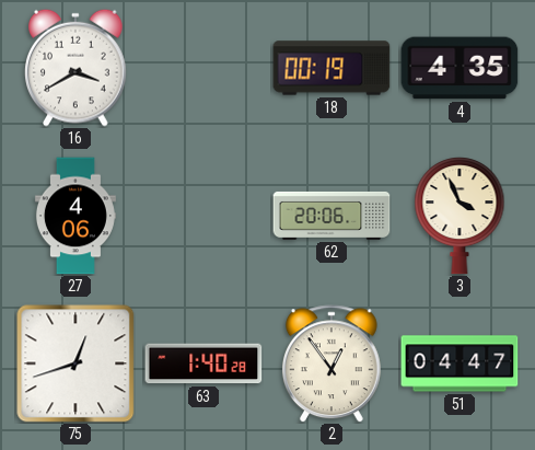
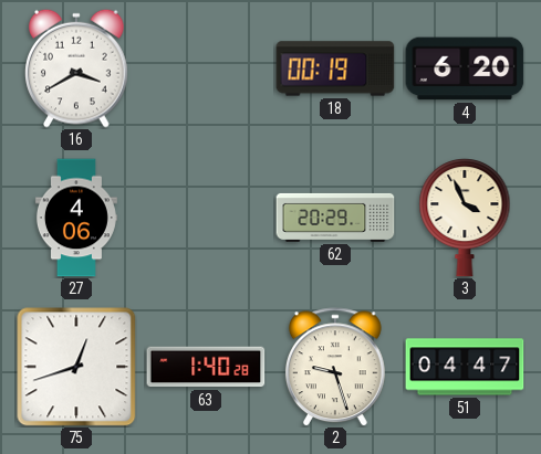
4: 4:35 -> 6:20
62: 20:06 -> 20:29
2: 12:54 -> 9:27
